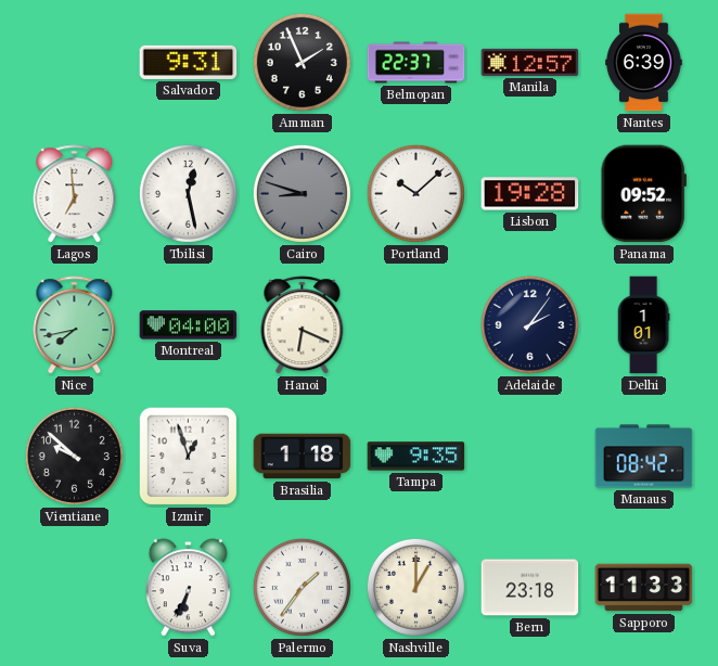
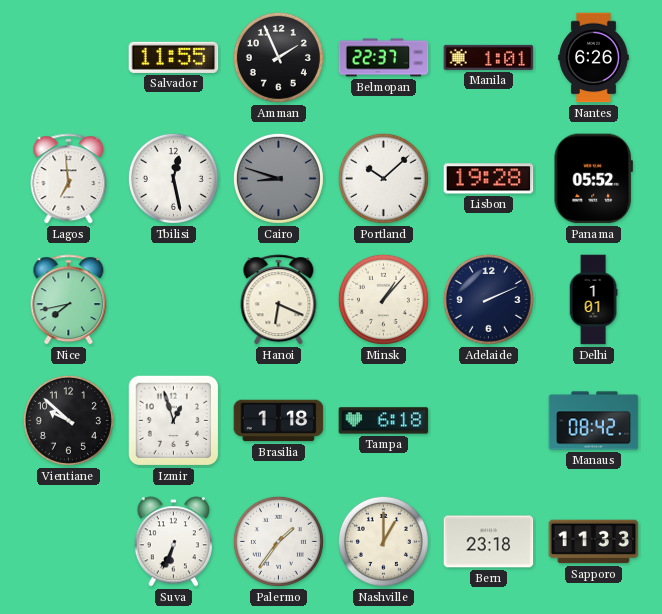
Salvador: 9:31 -> 11:55
Manila: 12:57 -> 1:01
Nantes: 6:39 -> 6:26
Panama: 09:52 -> 05:52
Montreal: 04:00 -> none
Minsk: none -> 1:07
Adelaide: 2:06 -> 2:11
Tampa: 9:35 -> 6:18
